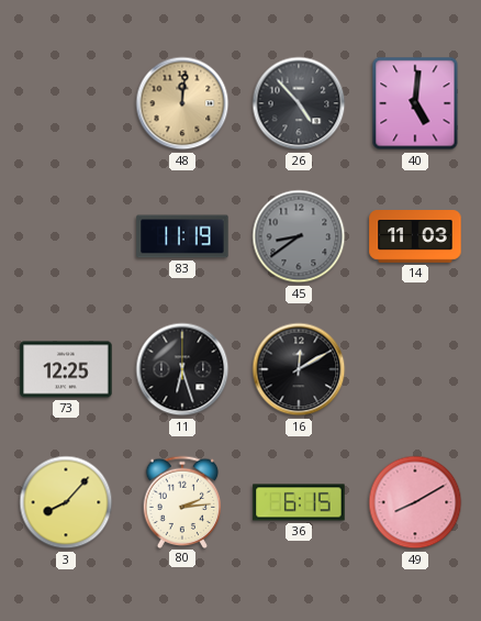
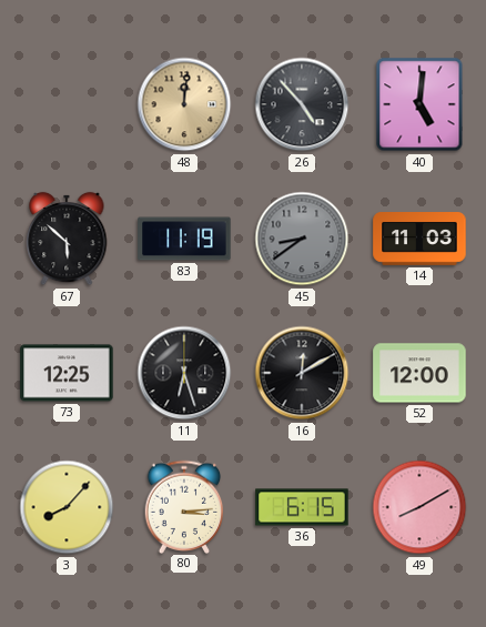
67: none -> 5:52
52: none -> 12:00
80: 2:14 -> 3:14
